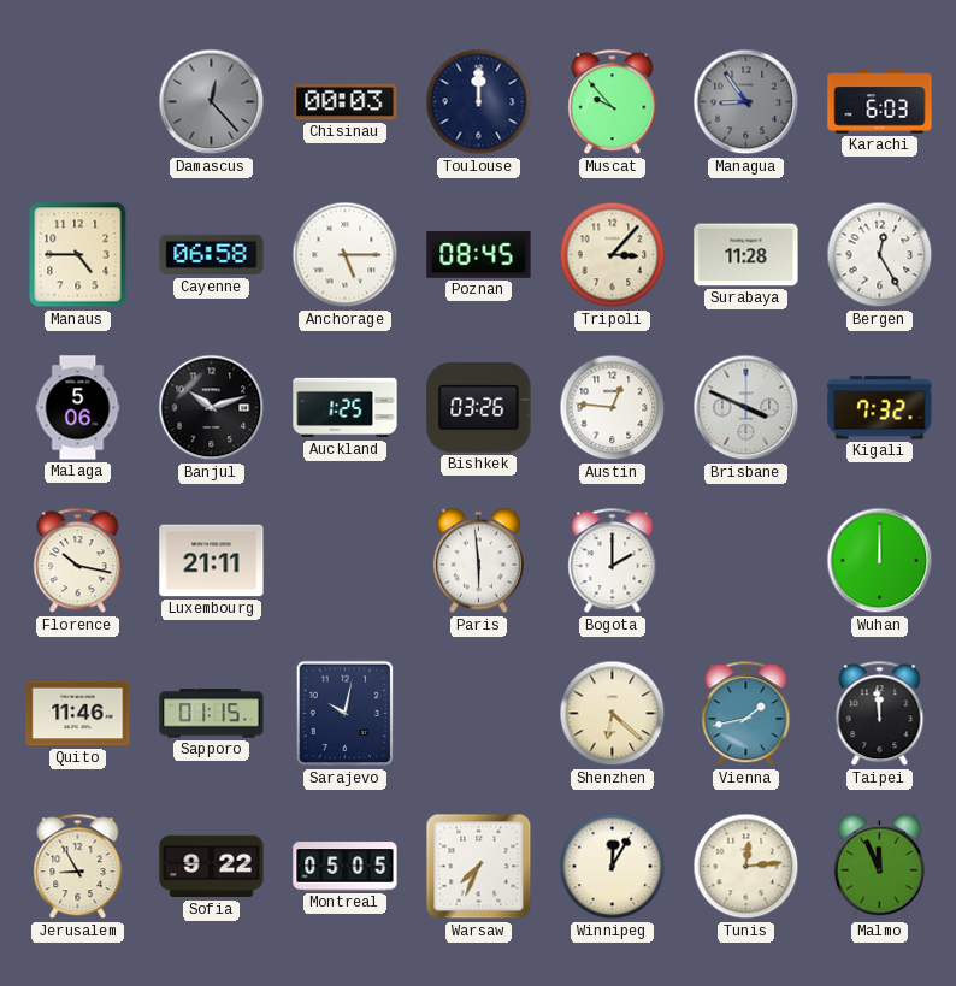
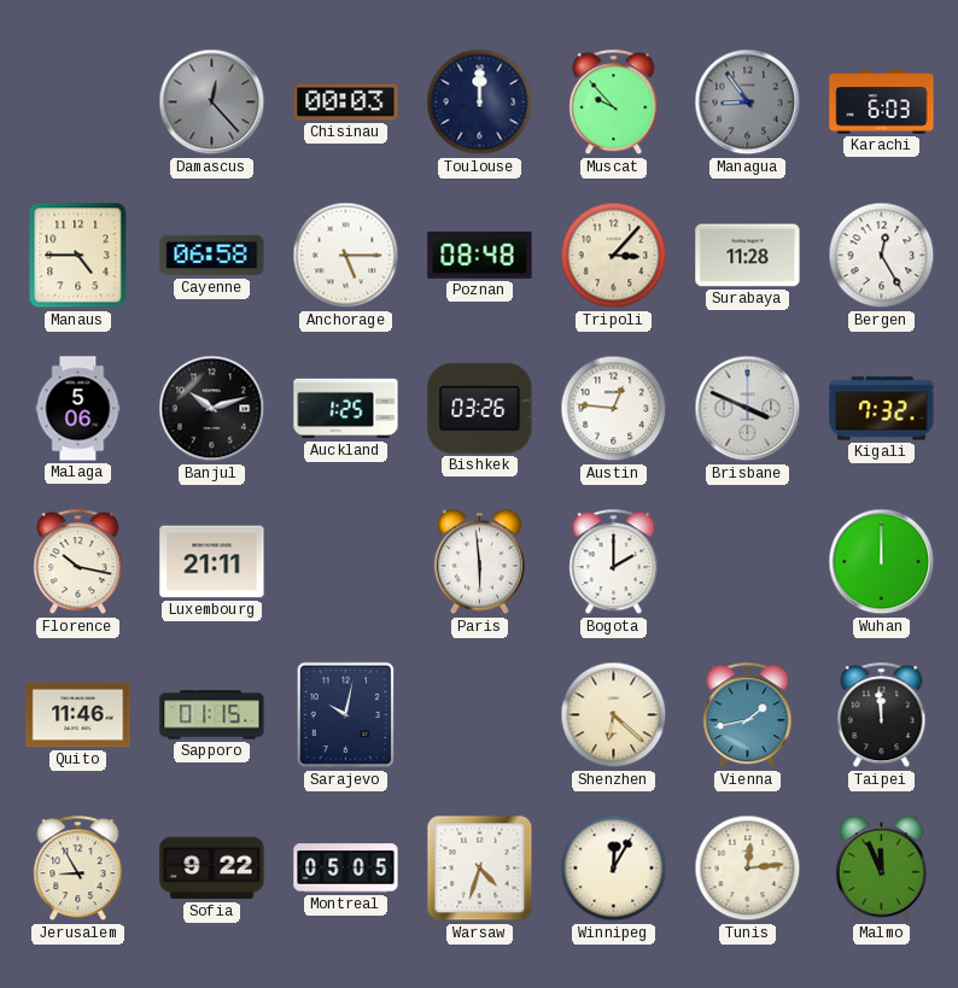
Poznan: 08:45 -> 08:48
Warsaw: 7:34 -> 4:33
